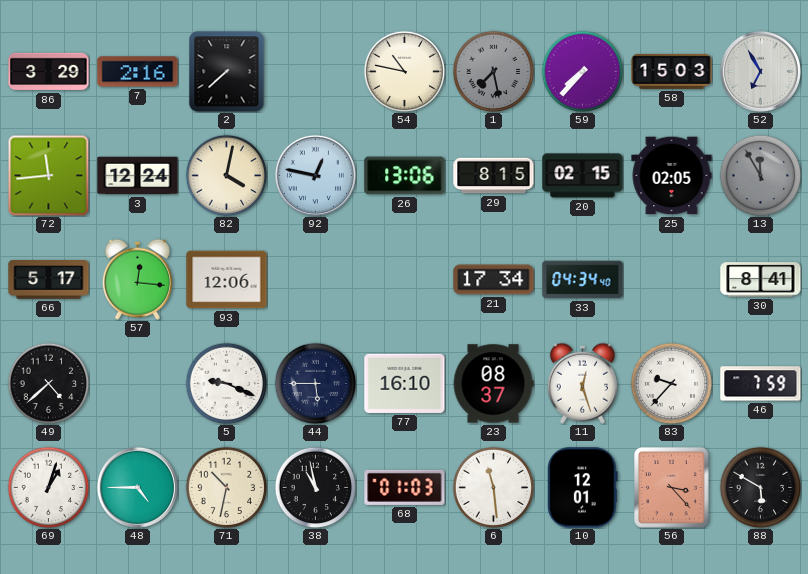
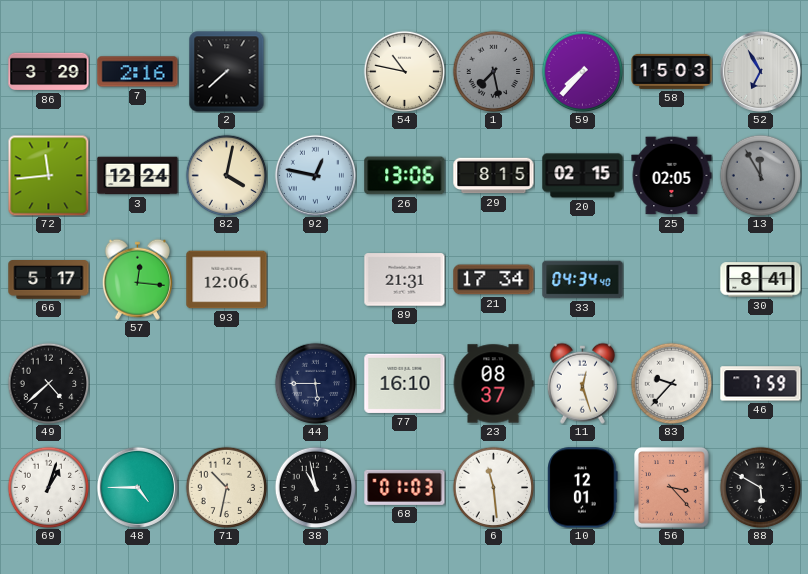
89: none -> 21:31
5: 9:19 -> none
